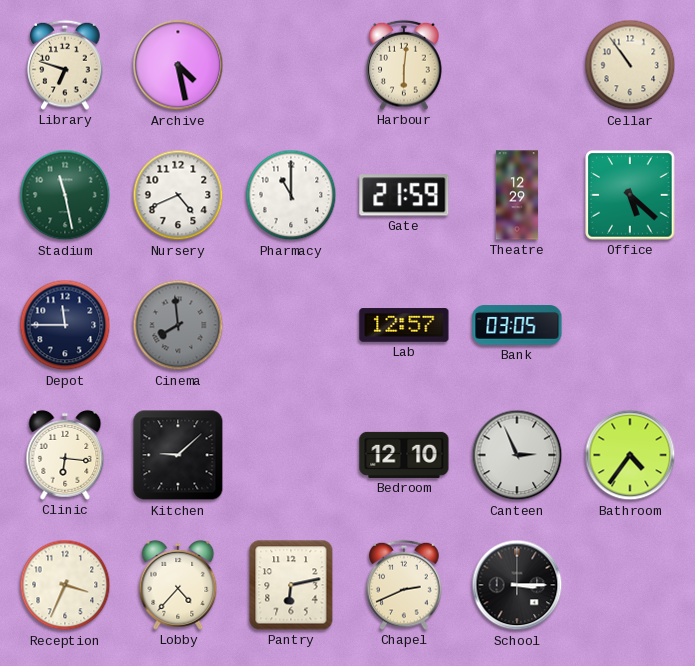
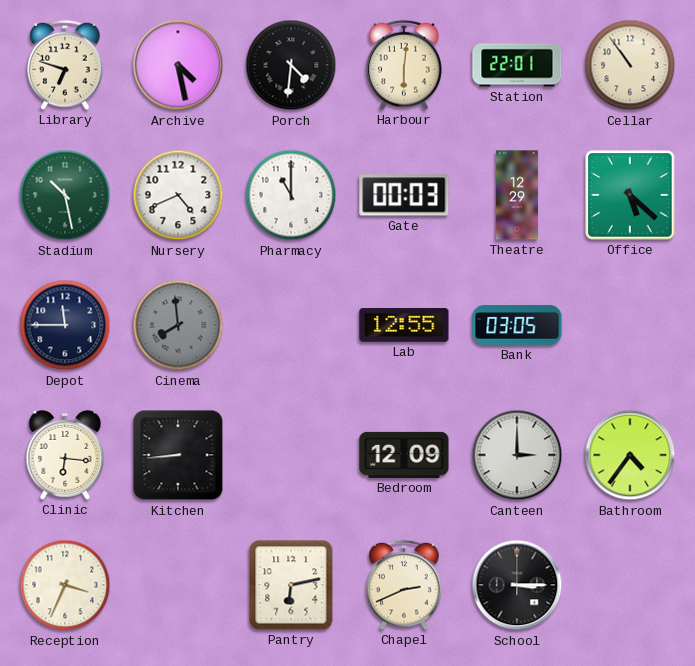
Porch: none -> 4:31
Station: none -> 22:01
Stadium: 11:28 -> 10:28
Gate: 21:59 -> 00:03
Lab: 12:57 -> 12:55
Kitchen: 9:08 -> 8:44
Bedroom: 12:10 -> 12:09
Canteen: 2:56 -> 3:00
Lobby: 4:37 -> none
